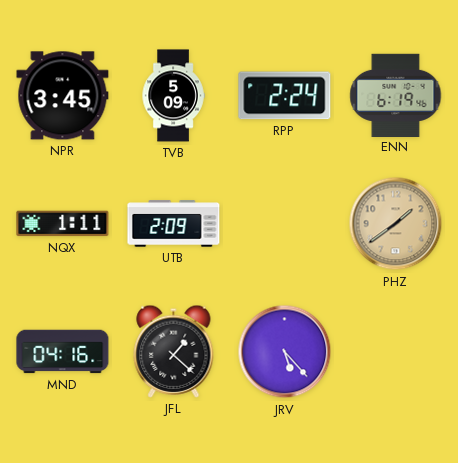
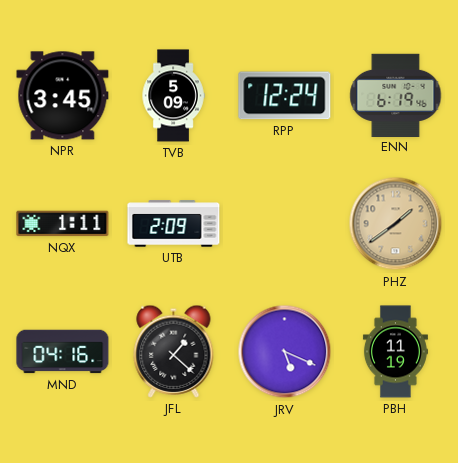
RPP: 2:24 -> 12:24
JRV: 5:23 -> 5:19
PBH: none -> 11:19
